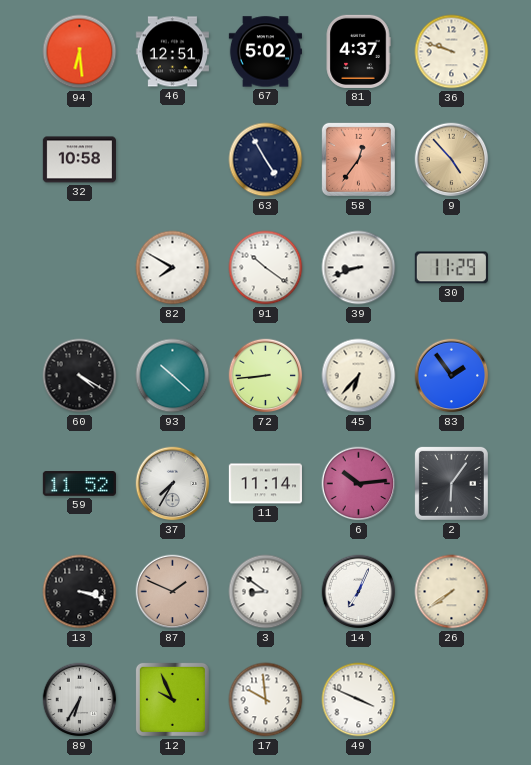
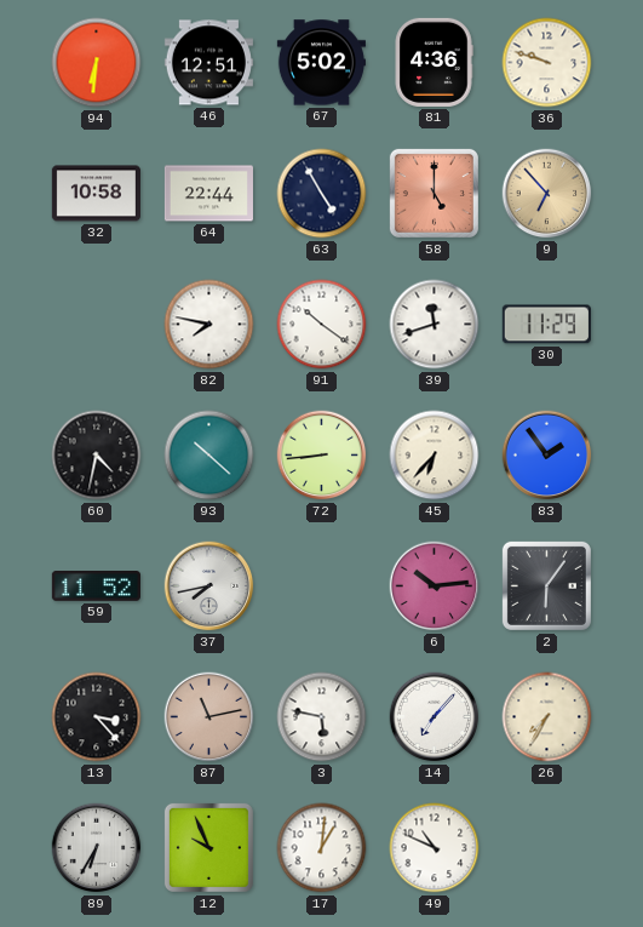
94: 6:29 -> 6:31
81: 4:37 -> 4:36
64: none -> 22:44
58: 12:36 -> 5:00
9: 4:53 -> 6:53
82: 7:50 -> 7:47
39: 8:42 -> 11:42
60: 4:20 -> 4:32
37: 7:35 -> 7:43
11: 11:14 -> none
13: 3:18 -> 3:23
87: 1:49 -> 11:13
3: 8:51 -> 5:47
14: 7:04 -> 7:07
26: 7:39 -> 7:35
17: 9:59 -> 1:01
49: 3:49 -> 10:49
